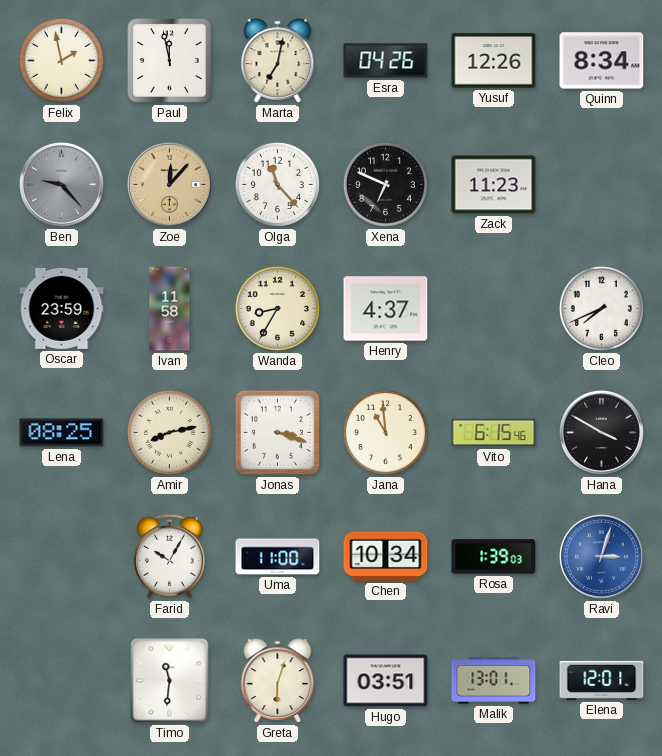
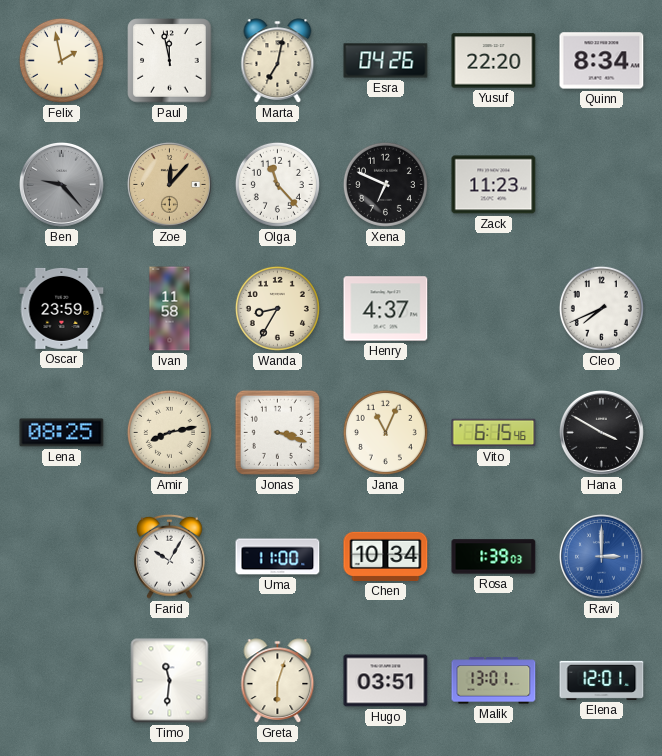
Yusuf: 12:26 -> 22:20
Jana: 10:59 -> 11:04
Ravi: 3:03 -> 3:00
